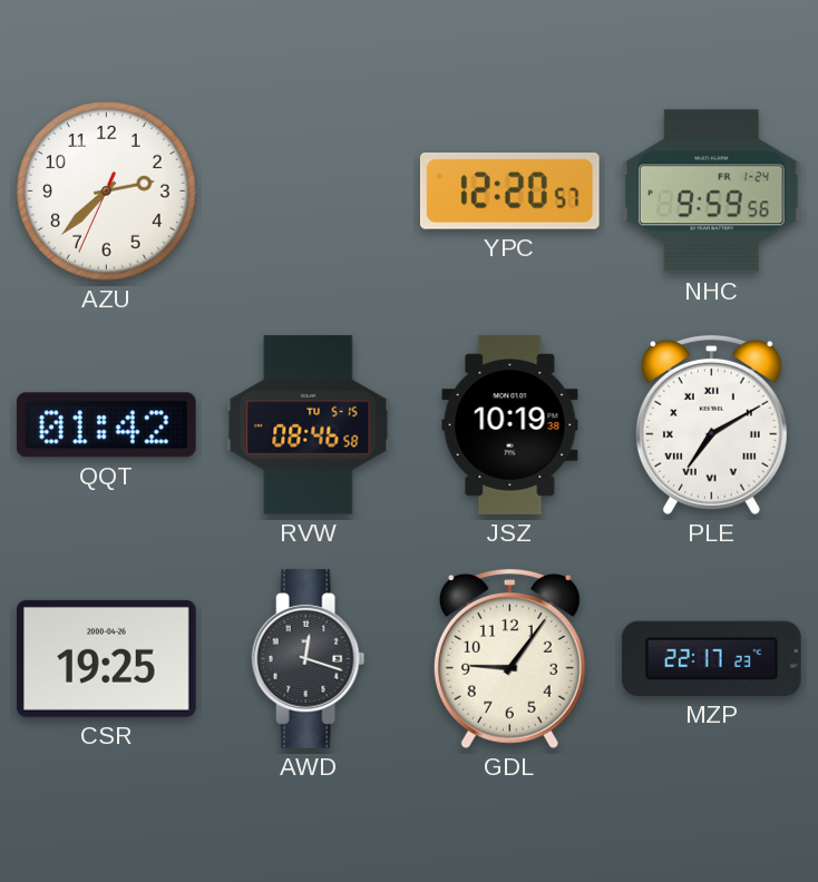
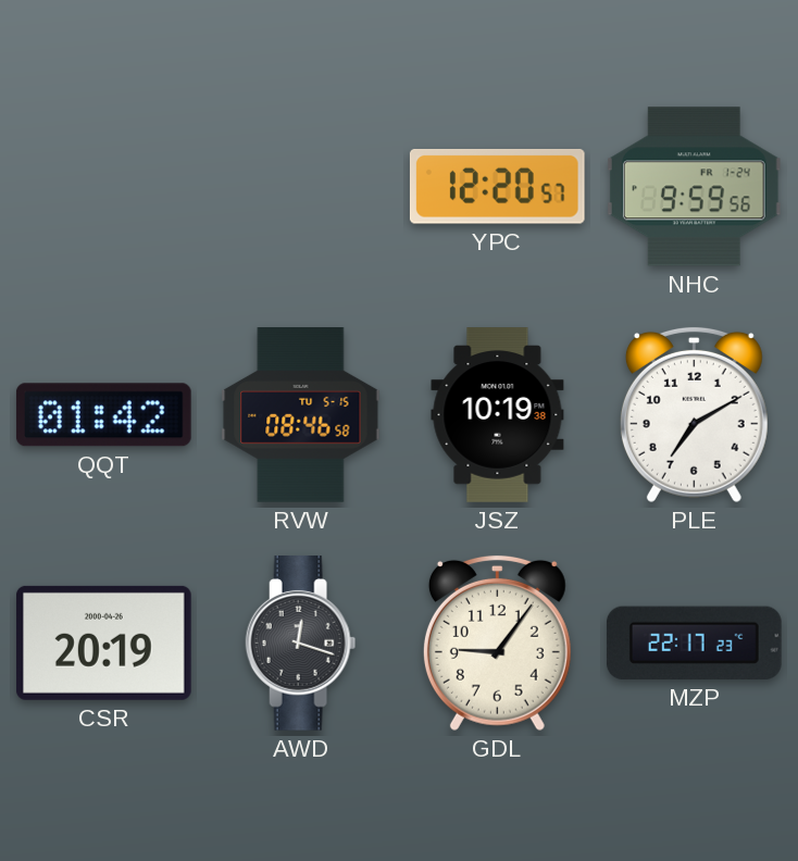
AZU: 2:37 -> none
PLE numerals: Roman -> Arabic
CSR: 19:25 -> 20:19
